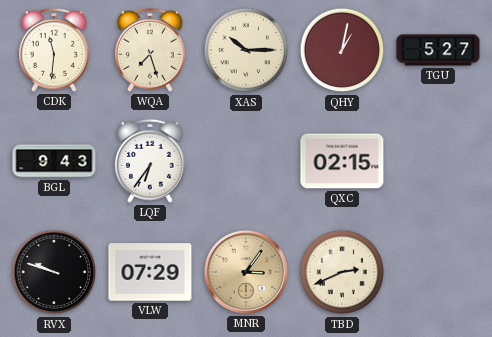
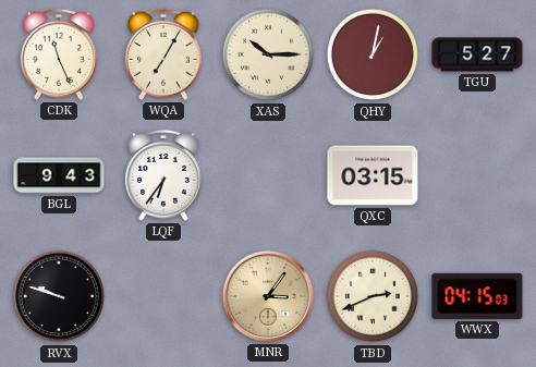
CDK: 11:31 -> 11:26
WQA: 7:27 -> 7:05
QXC: 02:15 -> 03:15
VLW: 07:29 -> none
WWX: none -> 04:15
